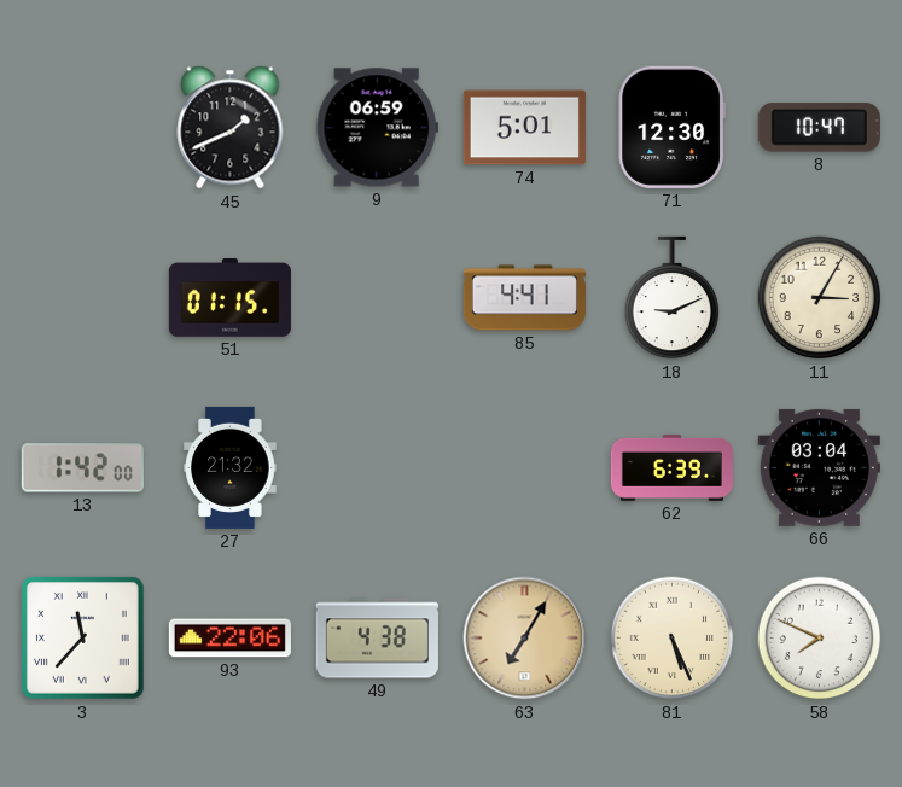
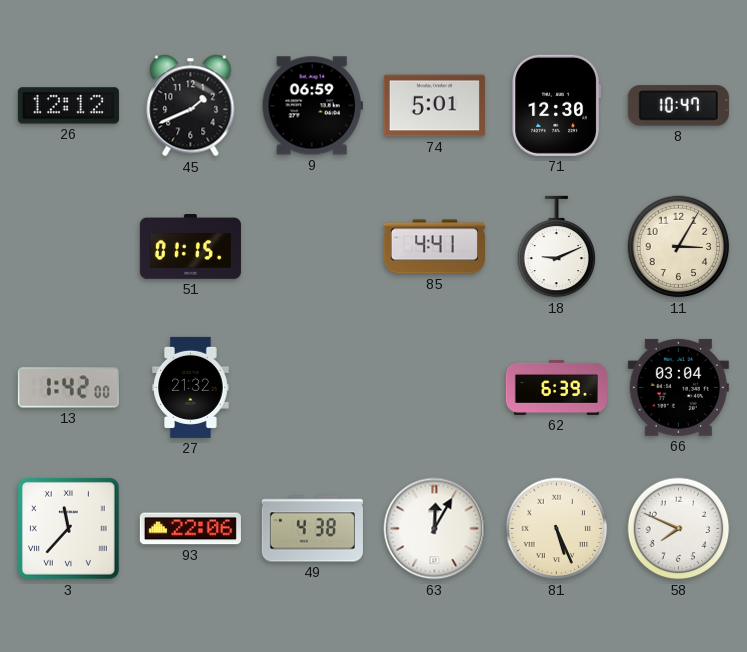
26: none -> 12:12
63: 7:05 -> 12:05
63 dial: champagne -> white
